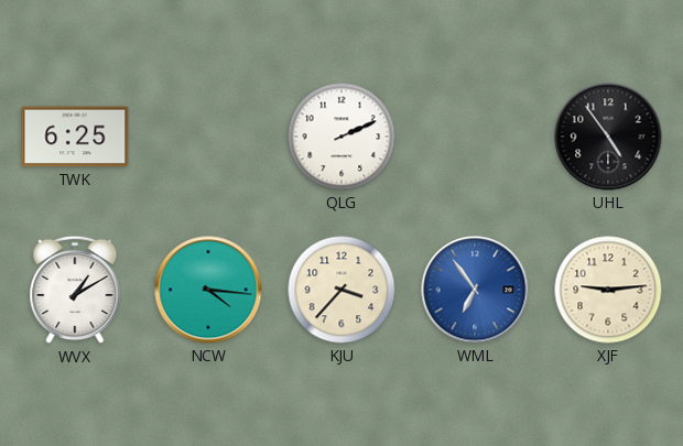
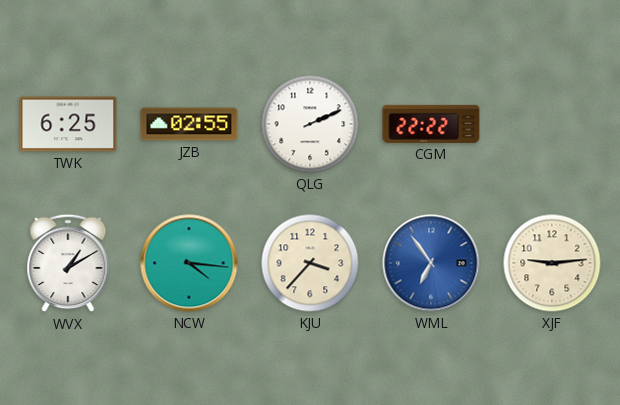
JZB: none -> 02:55
CGM: none -> 22:22
UHL: 4:54 -> none
